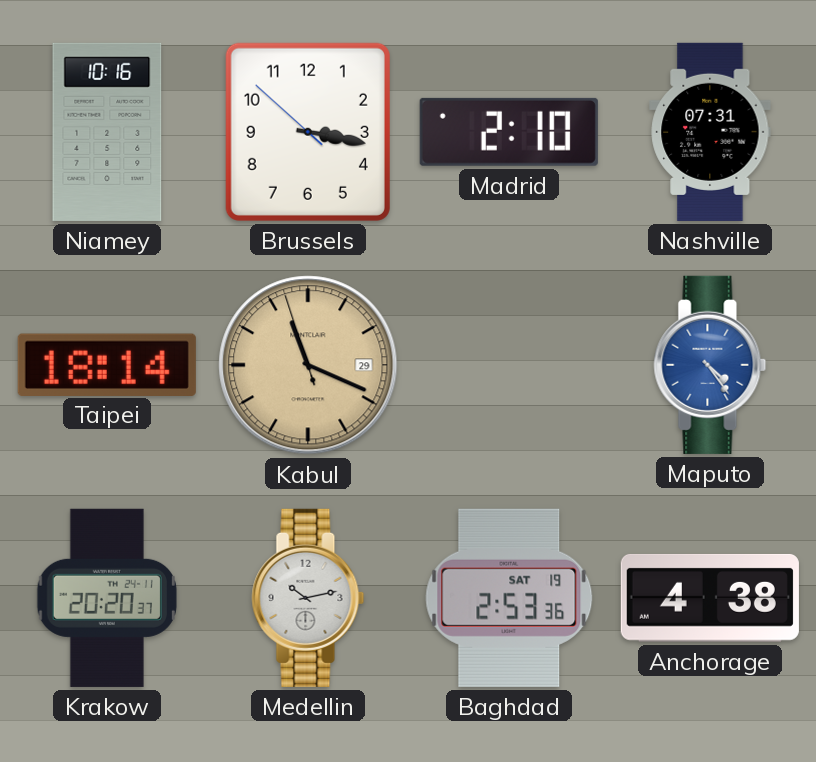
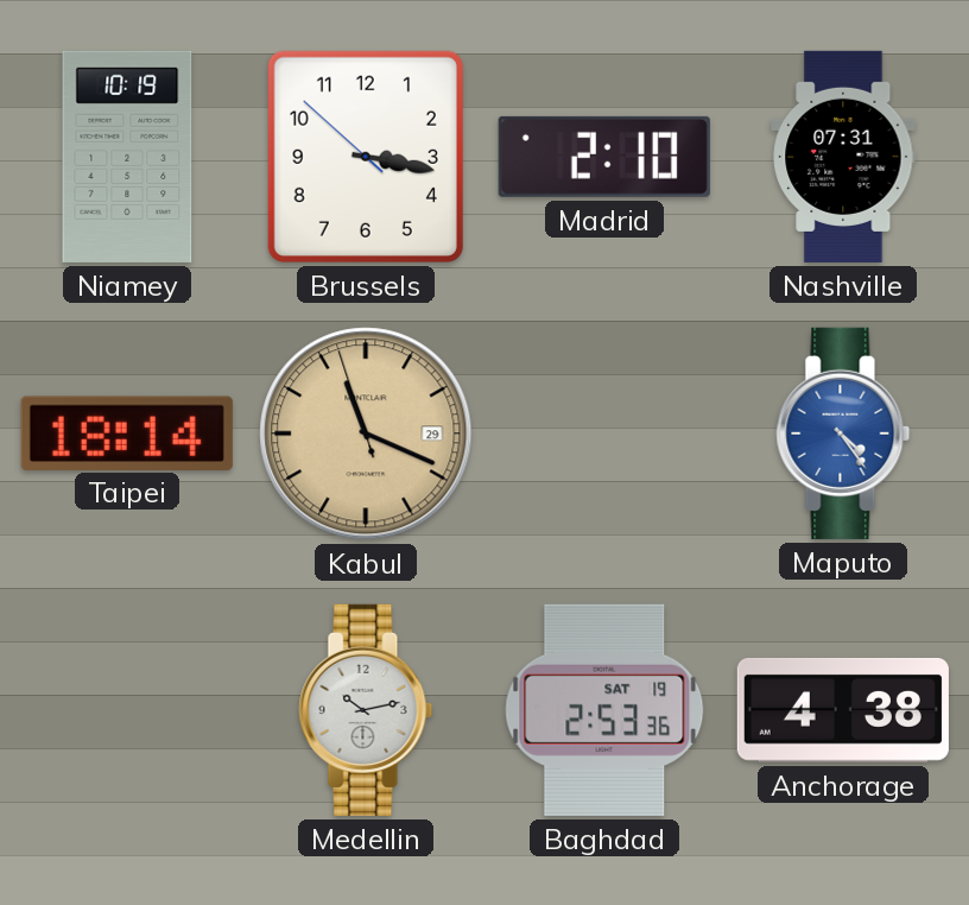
Niamey: 10:16 -> 10:19
Krakow: 20:20 -> none
